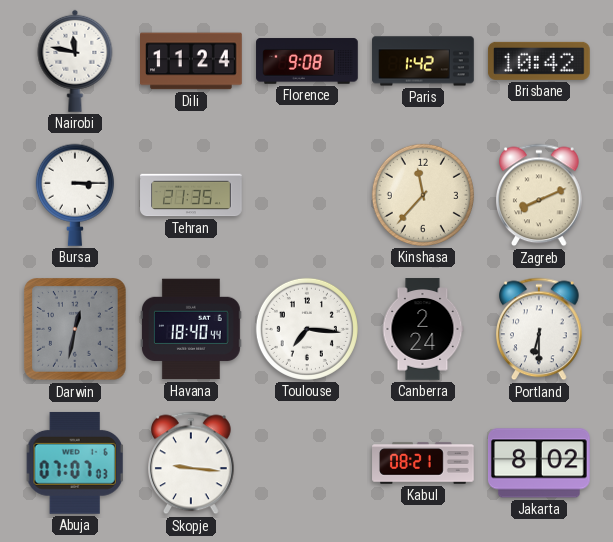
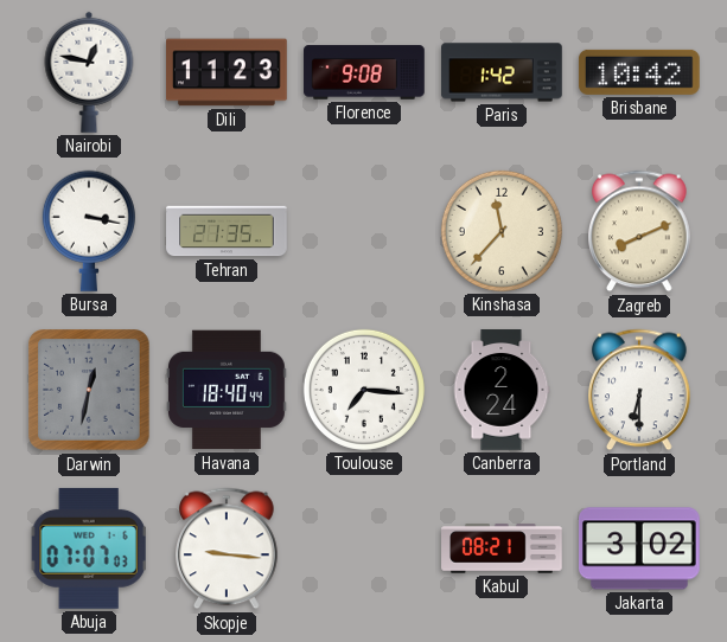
Nairobi: 11:47 -> 12:47
Dili: 11:24 -> 11:23
Bursa: 3:15 -> 3:17
Jakarta: 8:02 -> 3:02
